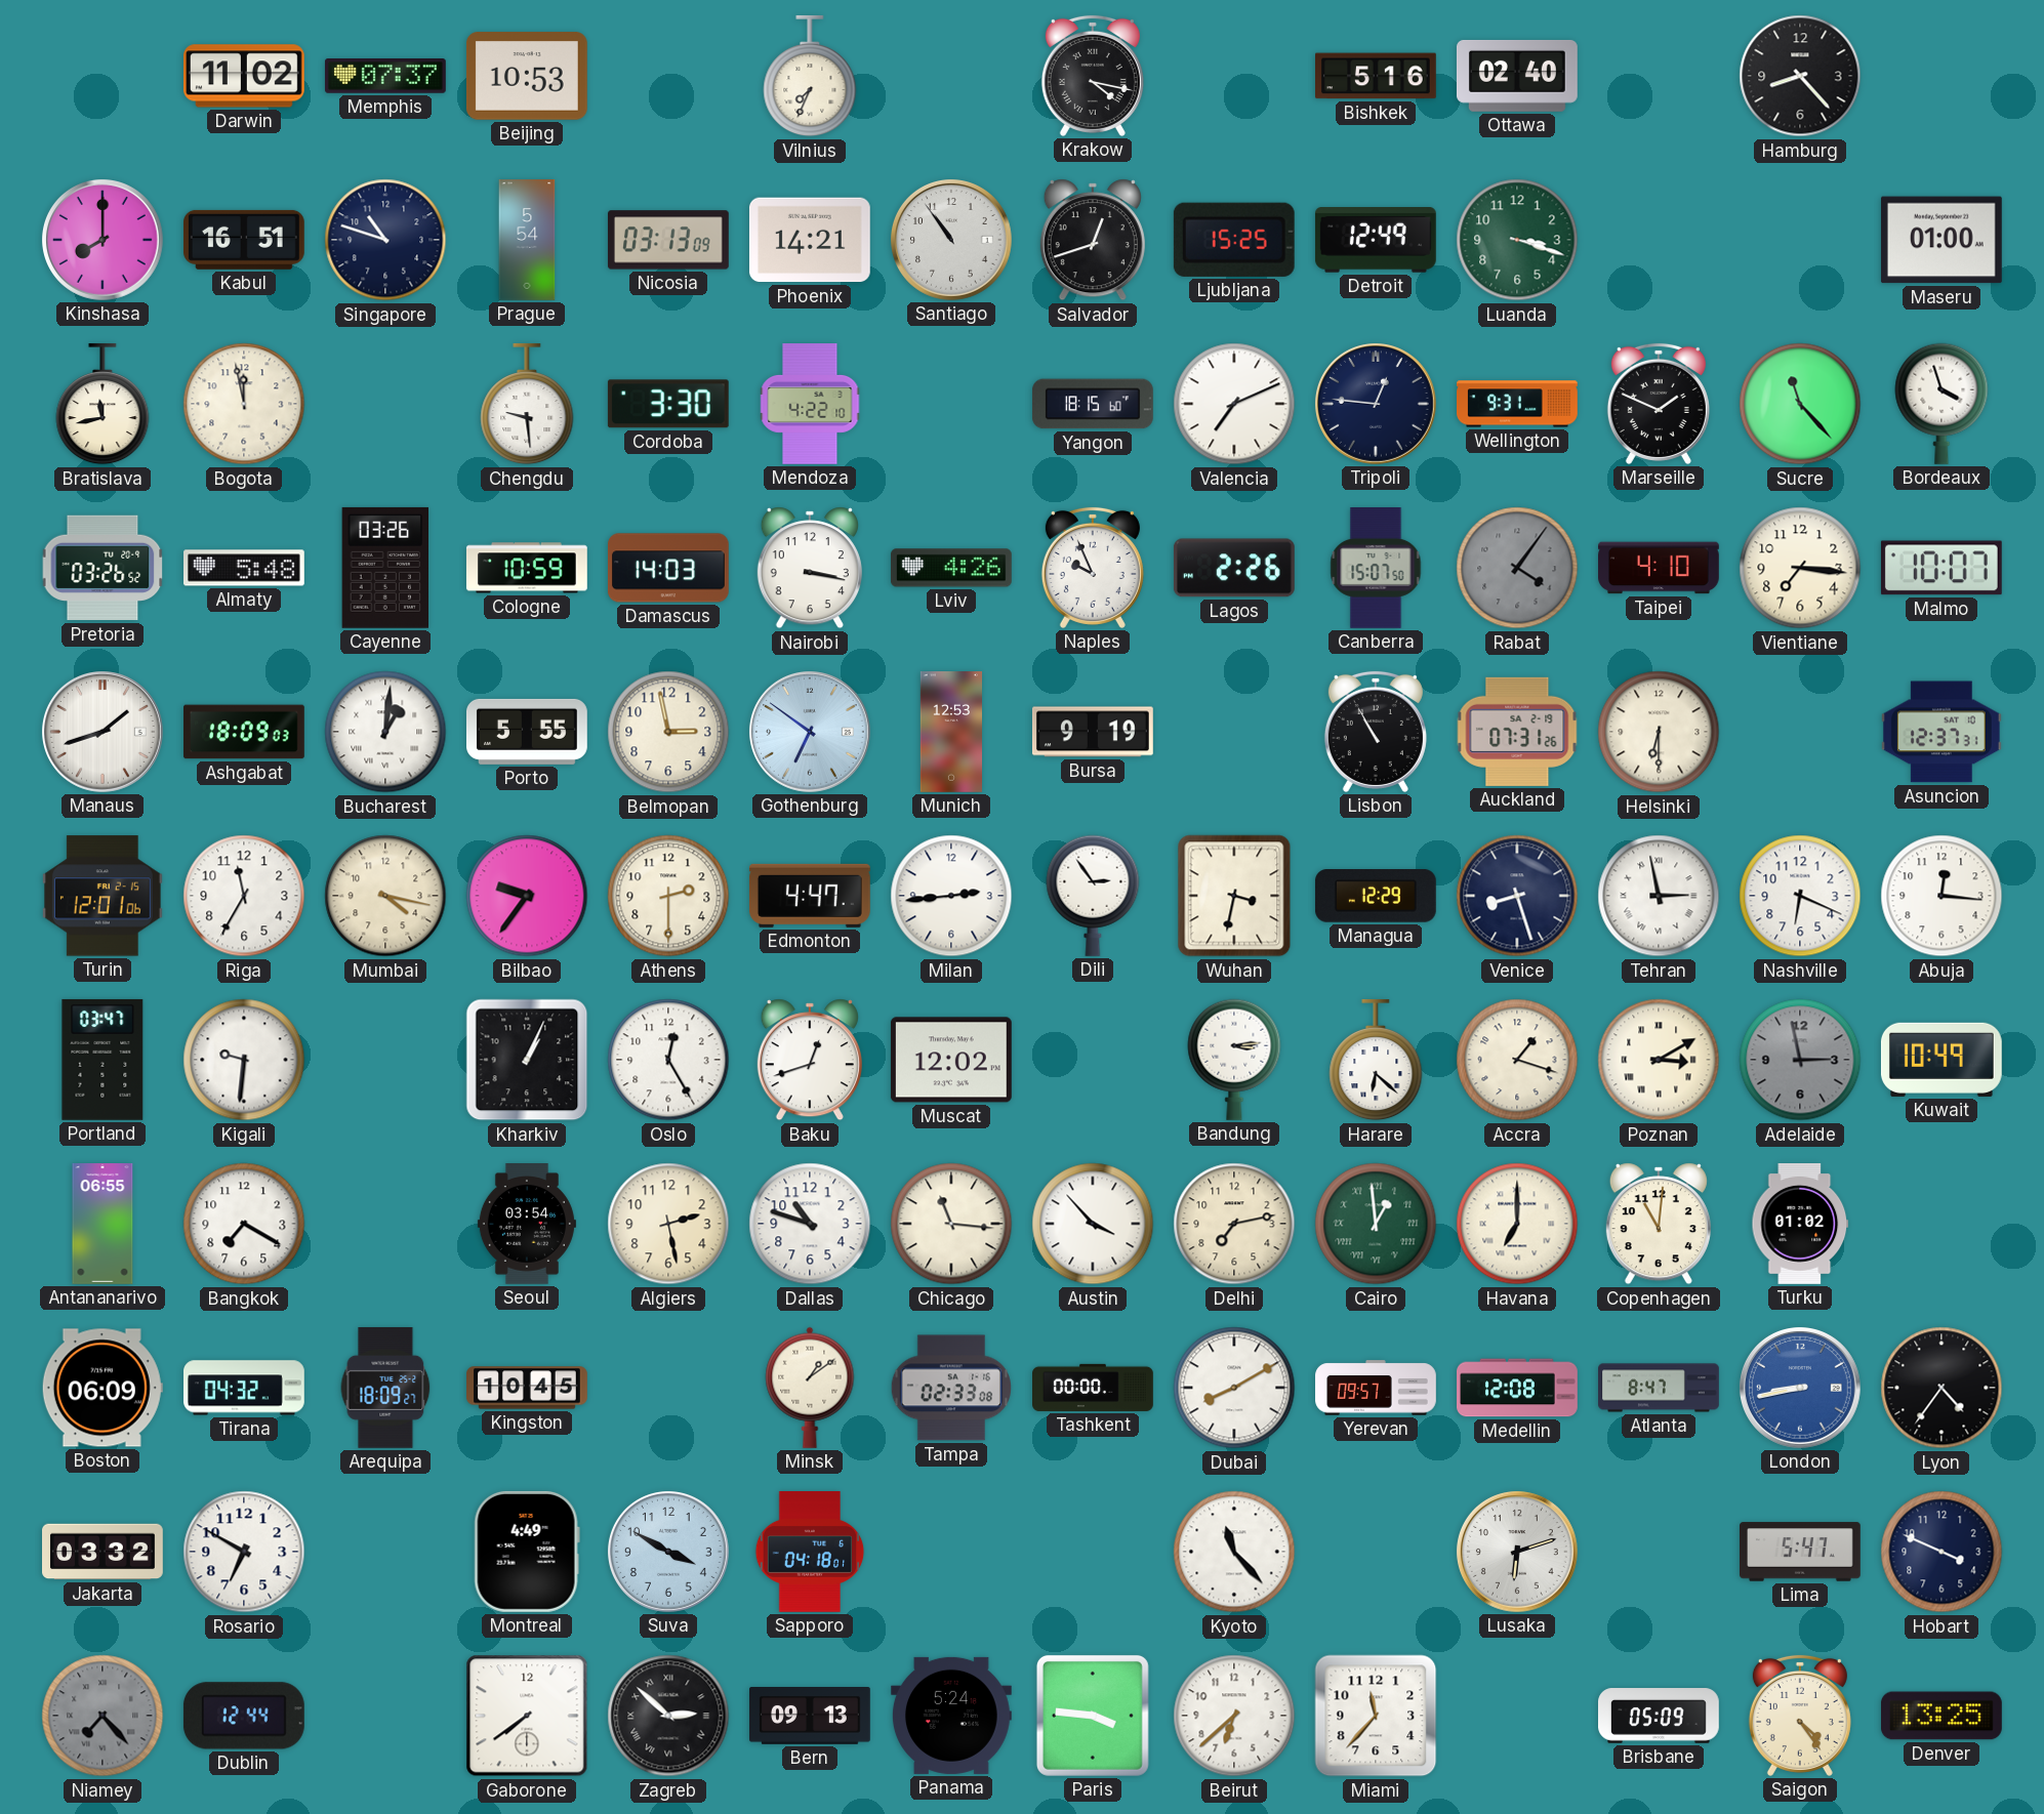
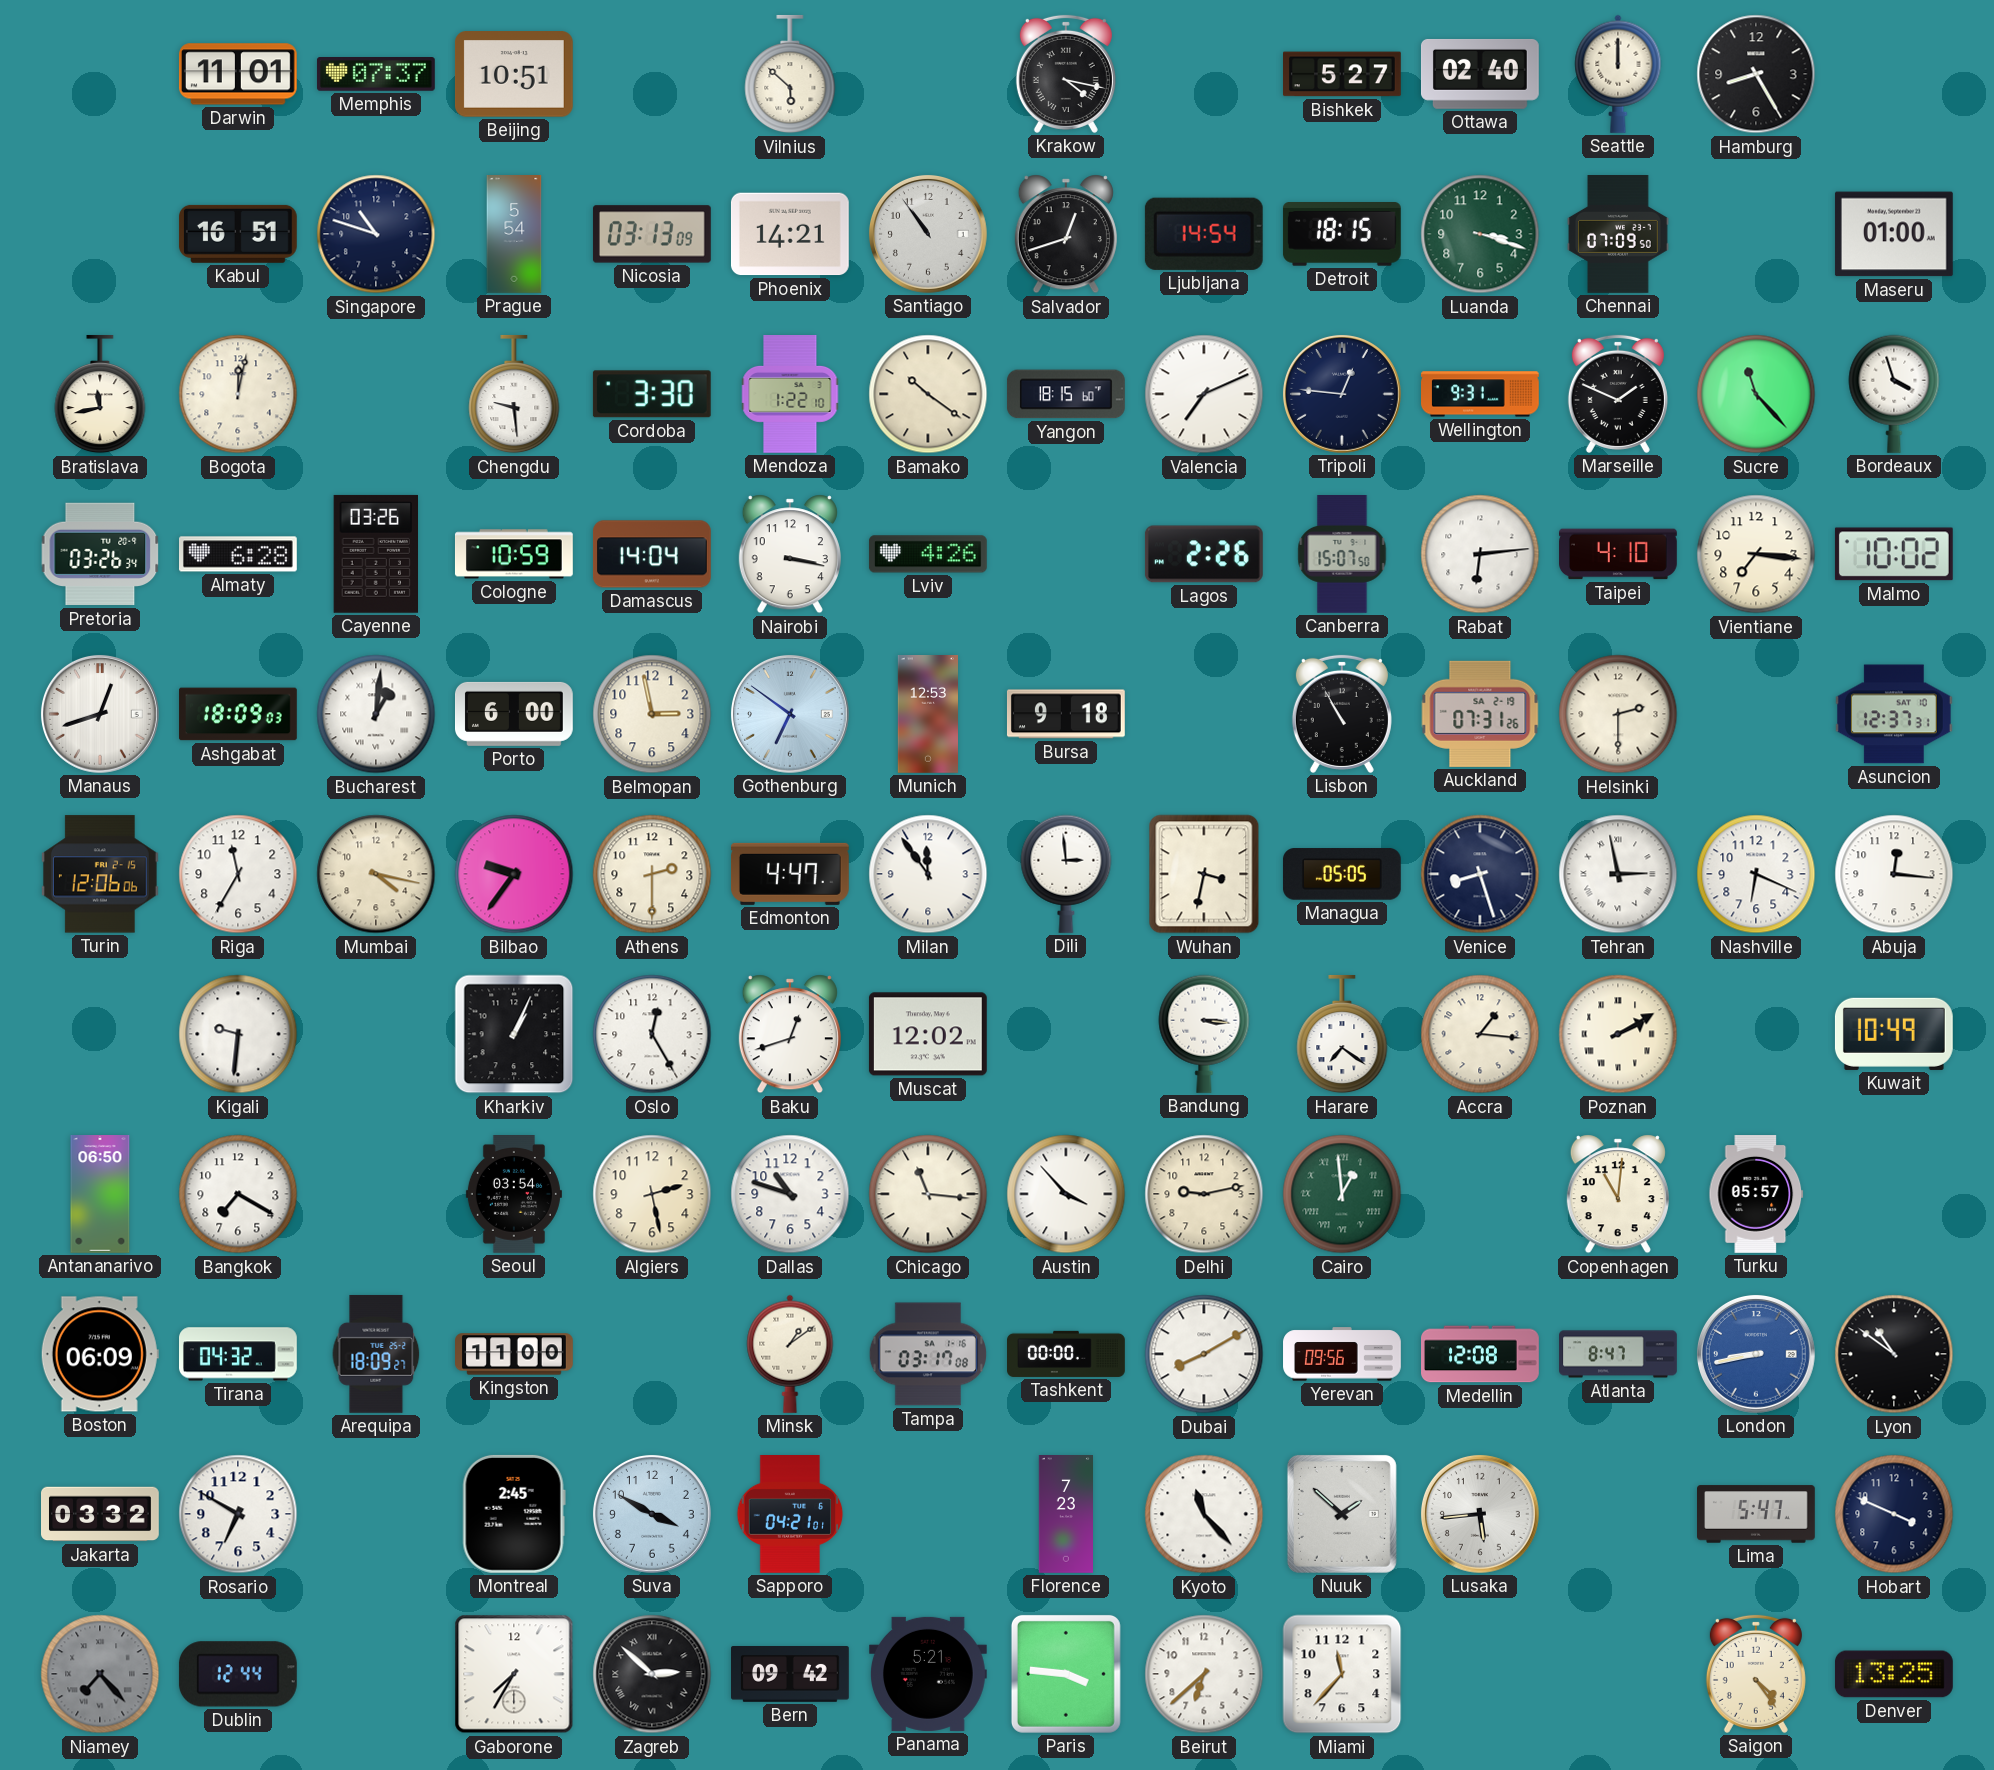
Darwin: 11:02 -> 11:01
Beijing: 10:53 -> 10:51
Vilnius: 7:34 -> 5:52
Bishkek: 5:16 -> 5:27
Seattle: none -> 12:00
Hamburg: 8:23 -> 8:25
Kinshasa: 8:00 -> none
Ljubljana: 15:25 -> 14:54
Detroit: 12:49 -> 18:15
Chennai: none -> 07:09
Bogota: 11:58 -> 12:02
Mendoza: 4:22 -> 1:22
Bamako: none -> 10:21
Pretoria: 03:26:52 -> 03:26:34
Almaty: 5:48 -> 6:28
Damascus: 14:03 -> 14:04
Naples: 9:56 -> none
Rabat: 4:06 -> 6:14
Rabat dial: grey -> white
Malmo: 10:07 -> 10:02
Manaus: 1:42 -> 12:42
Porto: 5:55 -> 6:00
Bursa: 9:19 -> 9:18
Helsinki: 6:30 -> 2:30
Turin: 12:01 -> 12:06
Milan: 2:44 -> 11:54
Dili: 2:54 -> 2:59
Managua: 12:29 -> 05:05
Portland: 03:47 -> none
Bandung: 3:14 -> 3:16
Harare: 6:22 -> 7:21
Accra: 1:18 -> 1:16
Poznan: 3:10 -> 2:10
Adelaide: 2:58 -> none
Antananarivo: 06:55 -> 06:50
Delhi: 7:13 -> 9:13
Havana: 7:00 -> none
Turku: 01:02 -> 05:57
Kingston: 10:45 -> 11:00
Tampa: 02:33 -> 03:17
Yerevan: 09:57 -> 09:56
Lyon: 4:36 -> 10:51
Montreal: 4:49 -> 2:45
Sapporo: 04:18 -> 04:21
Florence: none -> 7:23
Nuuk: none -> 1:52
Lusaka: 6:12 -> 5:44
Gaborone: 7:39 -> 7:35
Bern: 09:13 -> 09:42
Panama: 5:24 -> 5:21
Brisbane: 05:09 -> none
